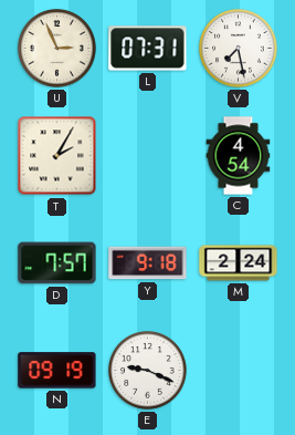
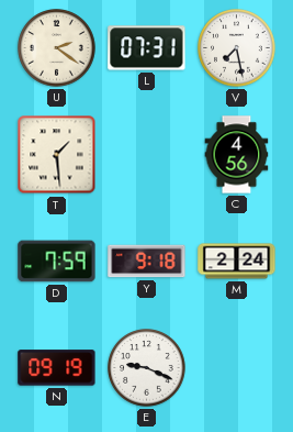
U: 2:56 -> 2:21
T: 2:05 -> 1:29
C: 4:54 -> 4:56
D: 7:57 -> 7:59
